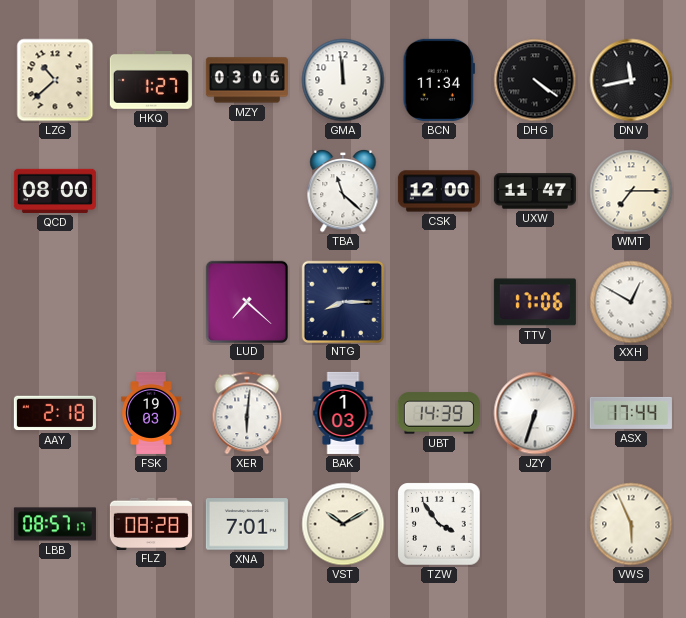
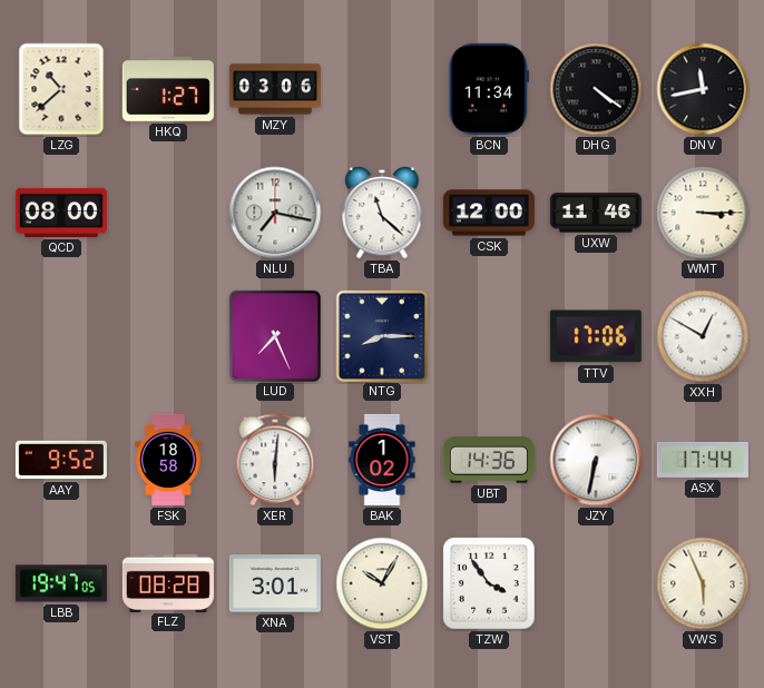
GMA: 11:59 -> none
NLU: none -> 7:17
UXW: 11:47 -> 11:46
WMT: 7:15 -> 3:15
LUD: 7:22 -> 7:26
AAY: 2:18 -> 9:52
FSK: 19:03 -> 18:58
BAK: 1:03 -> 1:02
UBT: 14:39 -> 14:36
JZY: 6:33 -> 6:32
LBB: 08:57 -> 19:47
XNA: 7:01 -> 3:01
VST: 10:10 -> 10:05
